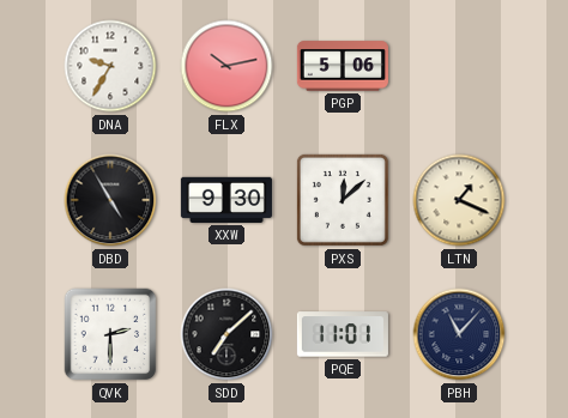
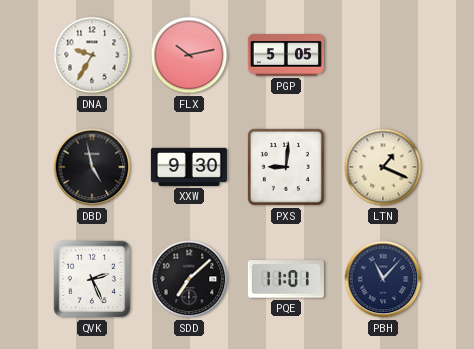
PGP: 5:06 -> 5:05
DBD: 4:55 -> 4:58
PXS: 12:08 -> 9:01
QVK: 2:30 -> 2:26
